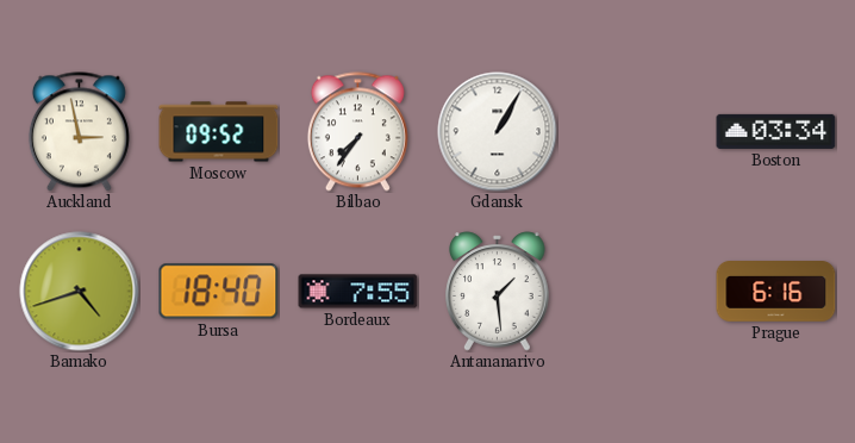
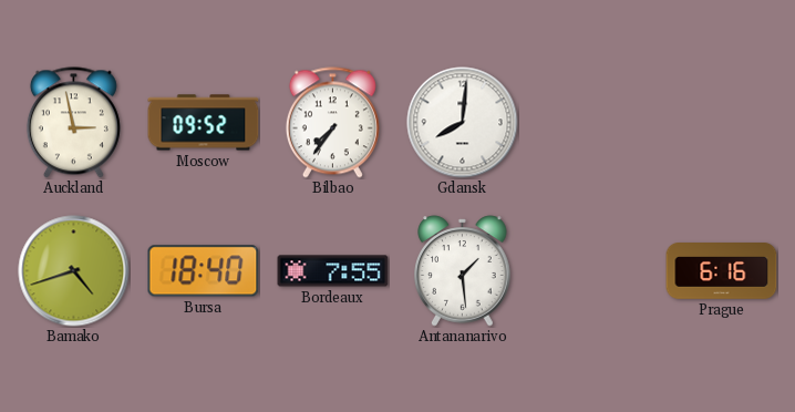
Gdansk: 1:05 -> 8:01
Boston: 03:34 -> none
